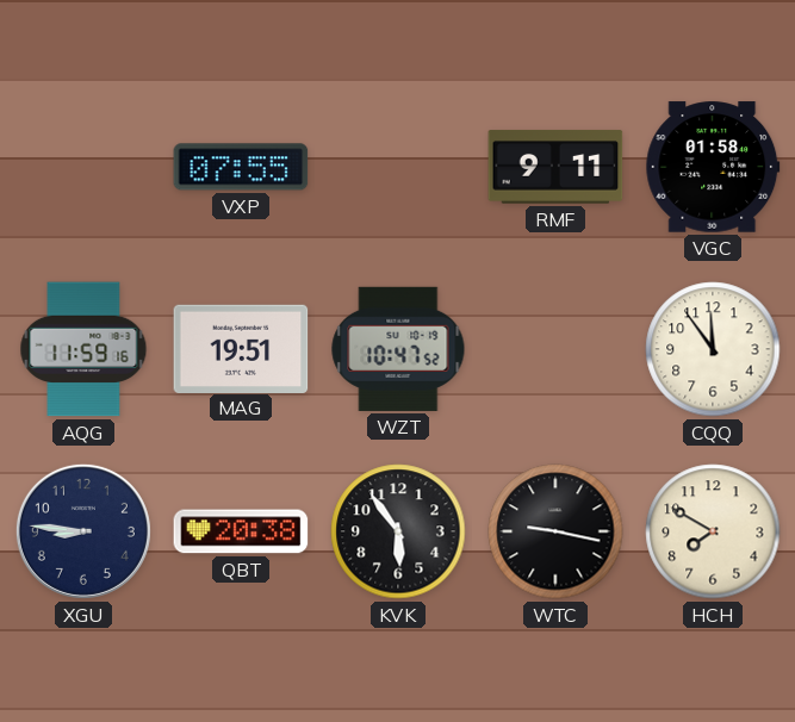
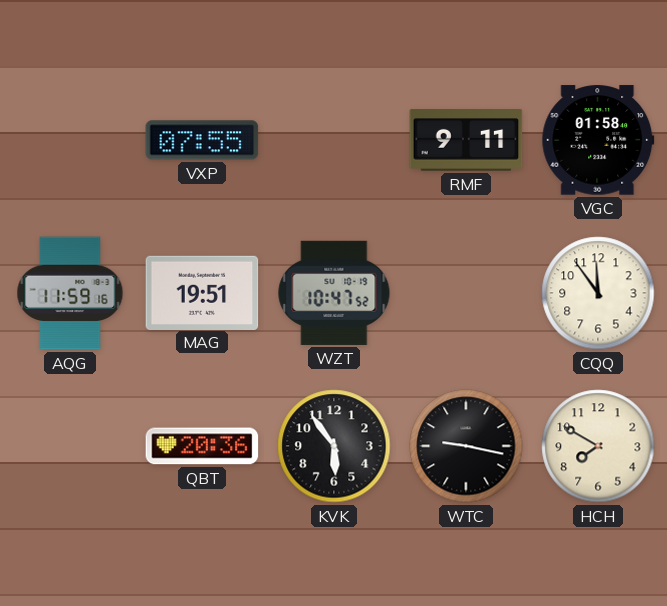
XGU: 8:46 -> none
QBT: 20:38 -> 20:36
